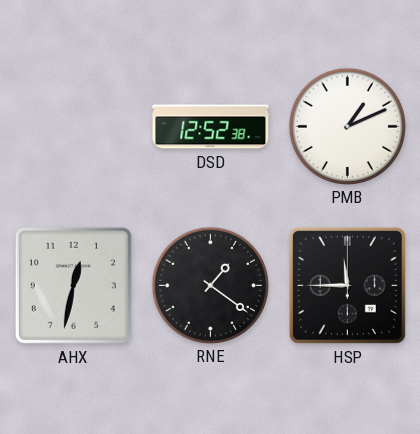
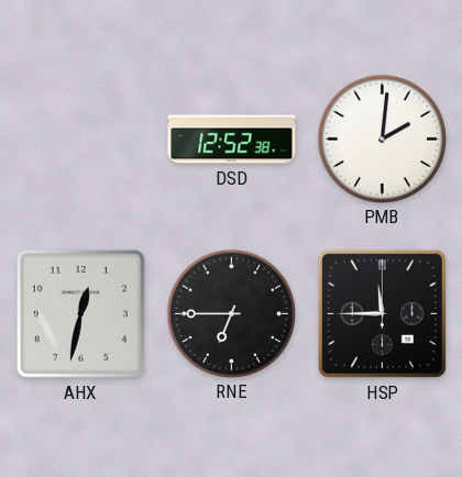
PMB: 1:11 -> 2:01
RNE: 1:21 -> 6:45
